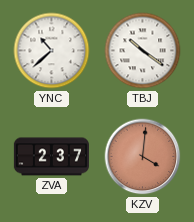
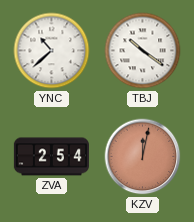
ZVA: 2:37 -> 2:54
KZV: 4:01 -> 12:02
